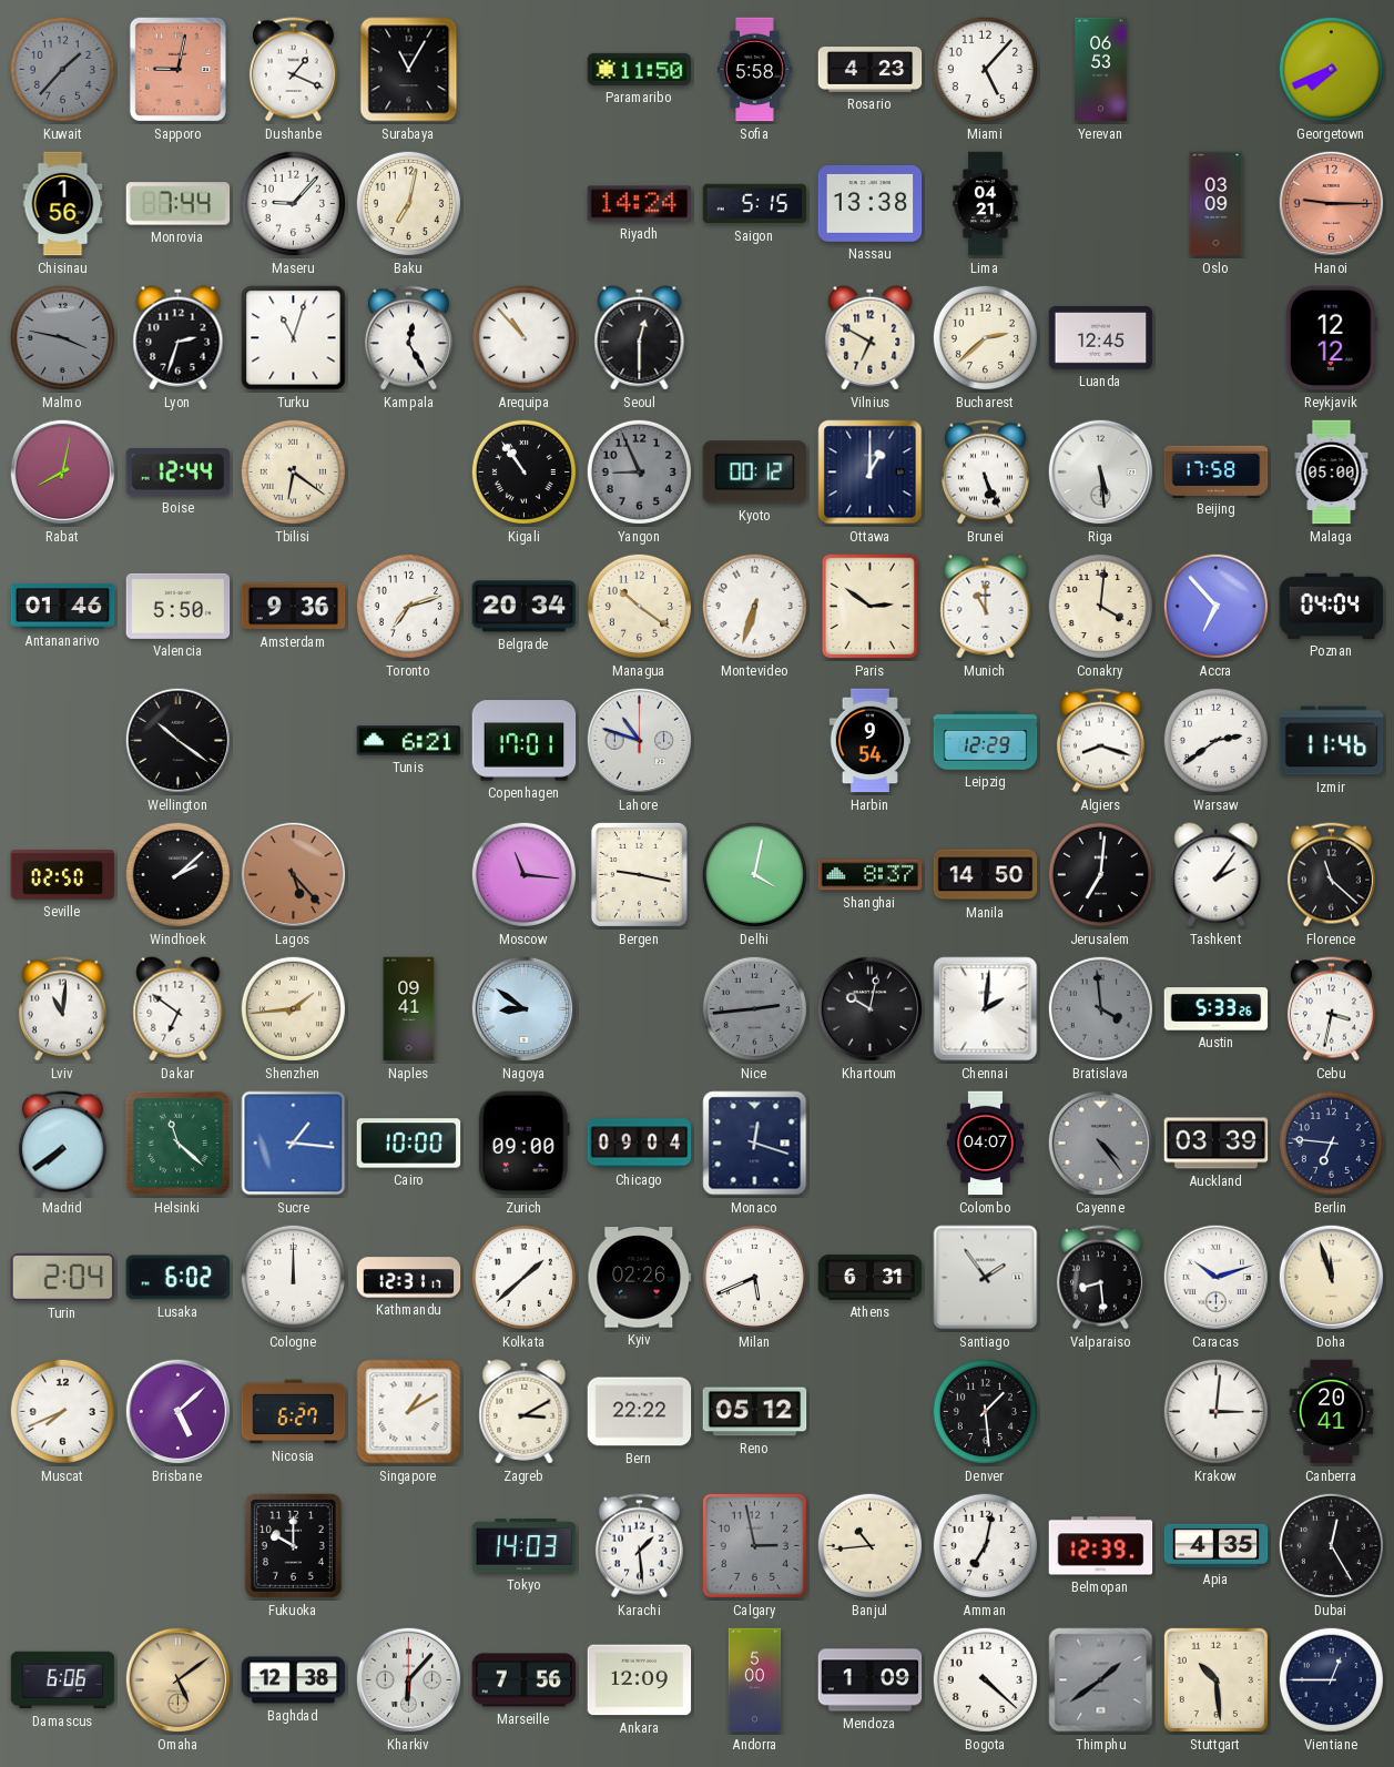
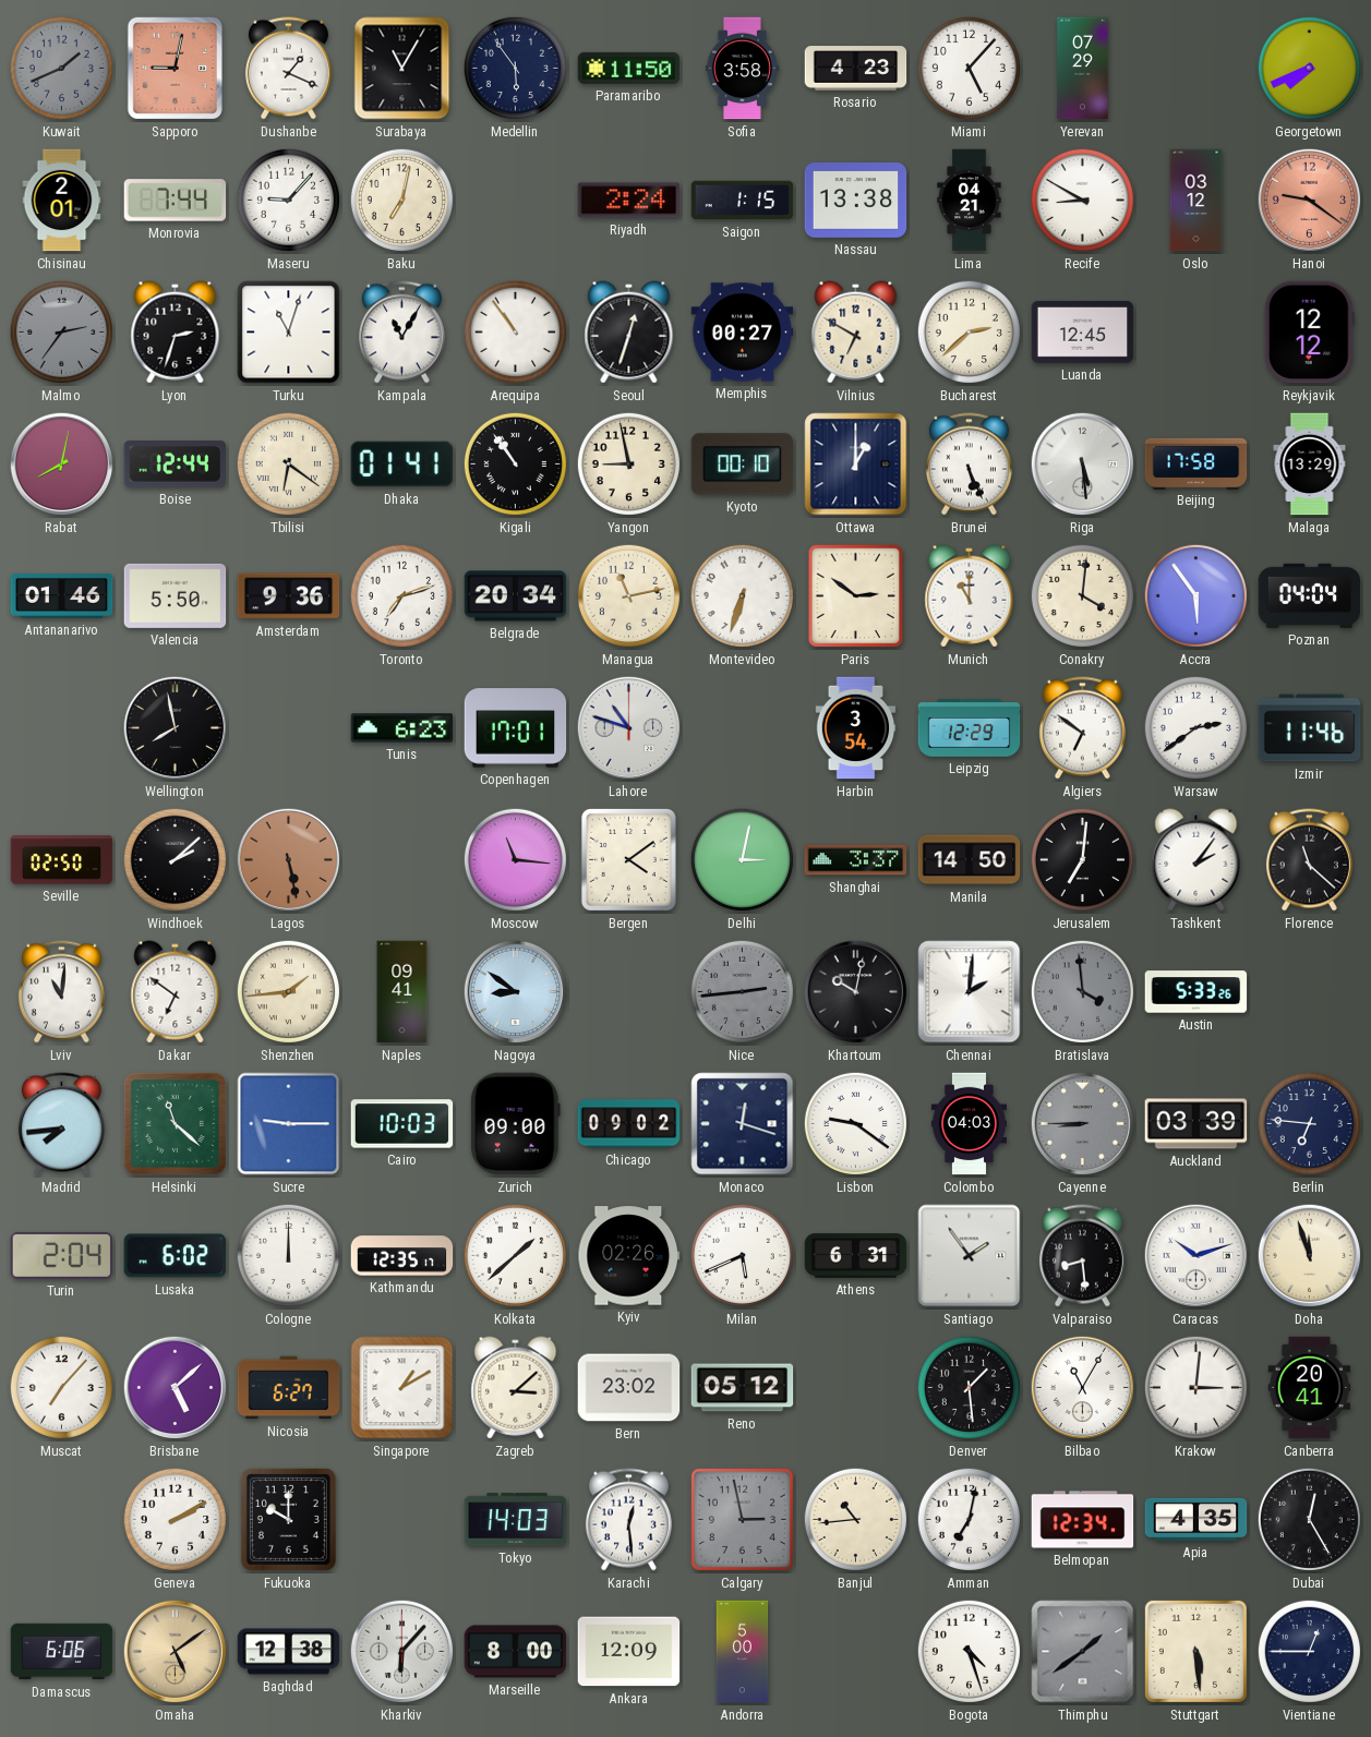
Kuwait: 1:37 -> 1:41
Medellin: none -> 5:54
Sofia: 5:58 -> 3:58
Yerevan: 06:53 -> 07:29
Chisinau: 1:56 -> 2:01
Riyadh: 14:24 -> 2:24
Saigon: 5:15 -> 1:15
Recife: none -> 8:50
Oslo: 03:09 -> 03:12
Hanoi: 9:15 -> 9:21
Malmo: 3:47 -> 2:36
Kampala: 12:25 -> 11:05
Arequipa: 10:53 -> 10:54
Seoul: 12:30 -> 12:33
Memphis: none -> 00:27
Dhaka: none -> 01:41
Yangon: 8:56 -> 8:58
Yangon dial: grey -> cream
Kyoto: 00:12 -> 00:10
Malaga: 05:00 -> 13:29
Managua: 10:21 -> 11:13
Accra: 6:53 -> 5:54
Wellington: 10:21 -> 7:58
Tunis: 6:21 -> 6:23
Harbin: 9:54 -> 3:54
Algiers: 8:18 -> 6:51
Lagos: 5:23 -> 5:28
Bergen: 9:17 -> 4:09
Delhi: 4:02 -> 3:02
Shanghai: 8:37 -> 3:37
Cebu: 3:32 -> none
Madrid: 7:39 -> 7:44
Sucre: 1:16 -> 9:15
Cairo: 10:00 -> 10:03
Chicago: 09:04 -> 09:02
Lisbon: none -> 9:21
Colombo: 04:07 -> 04:03
Cayenne: 4:24 -> 8:45
Kathmandu: 12:31 -> 12:35
Muscat: 7:41 -> 7:07
Zagreb: 3:10 -> 3:08
Bern: 22:22 -> 23:02
Bilbao: none -> 11:05
Geneva: none -> 2:10
Karachi: 1:29 -> 12:29
Belmopan: 12:39 -> 12:34
Marseille: 7:56 -> 8:00
Mendoza: 1:09 -> none
Bogota: 4:22 -> 4:27
Stuttgart: 10:29 -> 5:29
